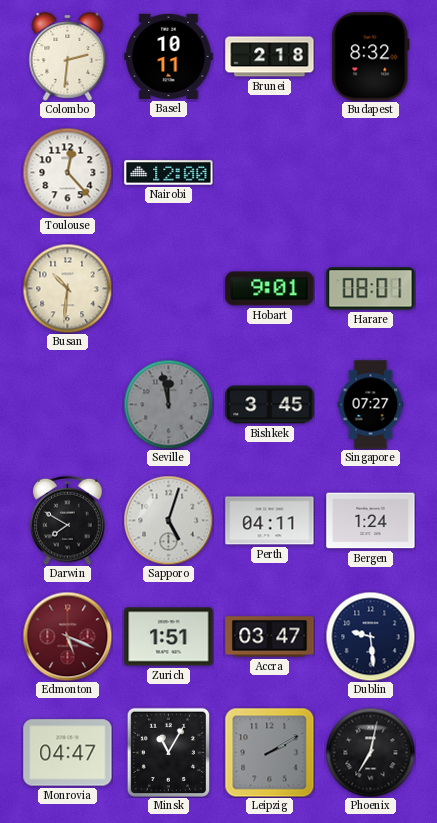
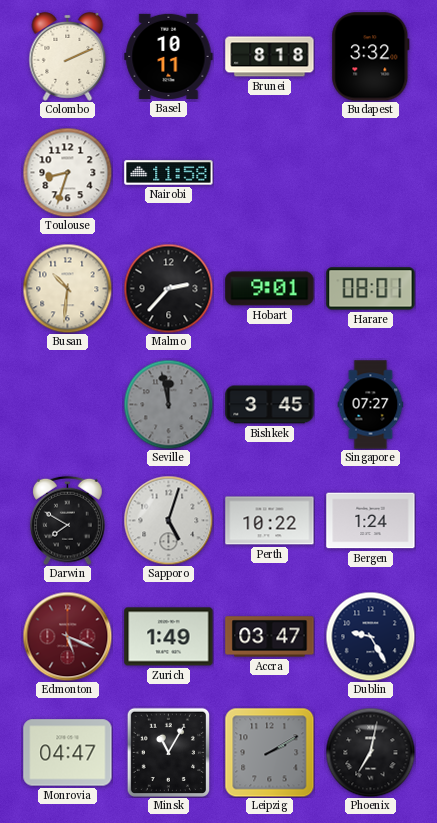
Colombo: 2:31 -> 2:11
Brunei: 2:18 -> 8:18
Budapest: 8:32 -> 3:32
Toulouse: 12:23 -> 8:33
Nairobi: 12:00 -> 11:58
Malmo: none -> 2:37
Perth: 04:11 -> 10:22
Zurich: 1:51 -> 1:49
Dublin: 9:29 -> 9:25
